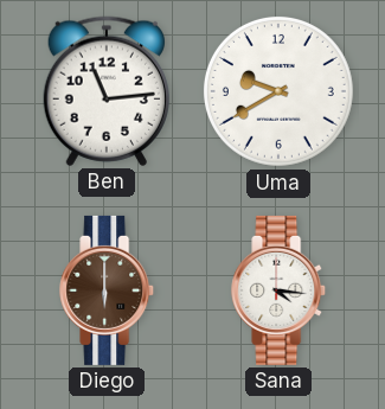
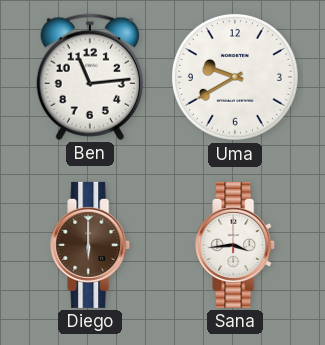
Sana: 4:16 -> 3:44
